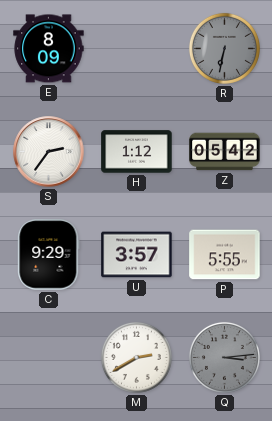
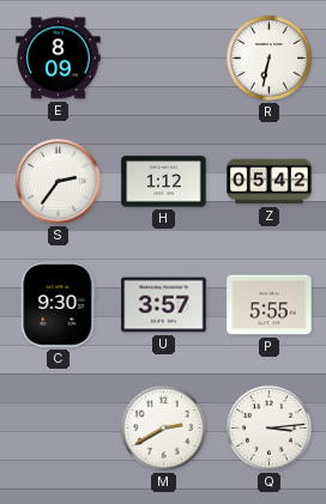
R dial: grey -> white
C: 9:29 -> 9:30
Q dial: grey -> white
